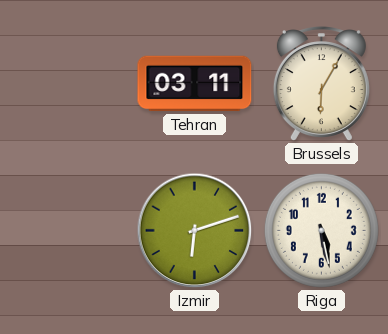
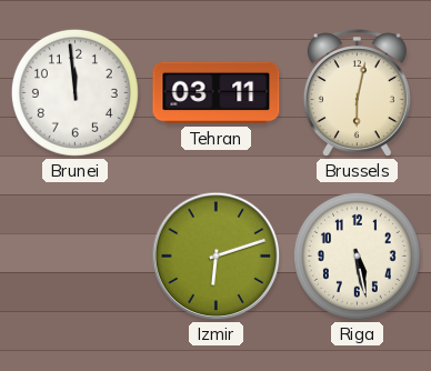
Brunei: none -> 11:59
Brussels: 6:05 -> 6:02
